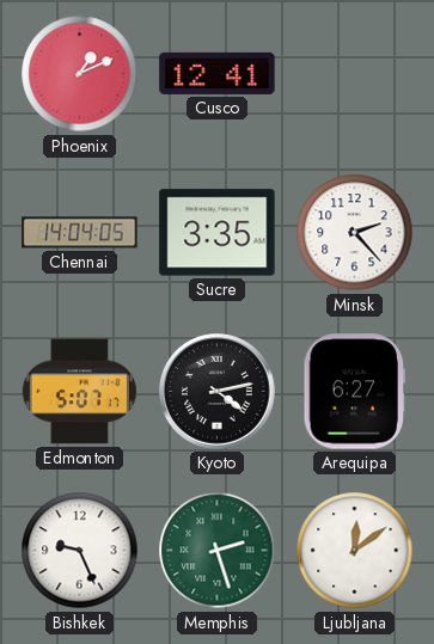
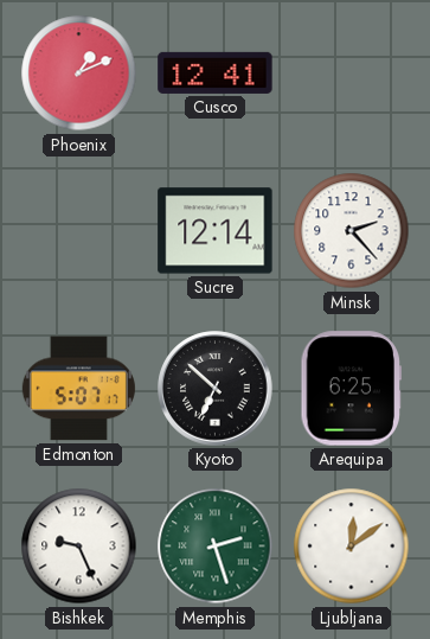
Chennai: 14:04 -> none
Sucre: 3:35 -> 12:14
Kyoto: 4:13 -> 6:52
Arequipa: 6:27 -> 6:25
